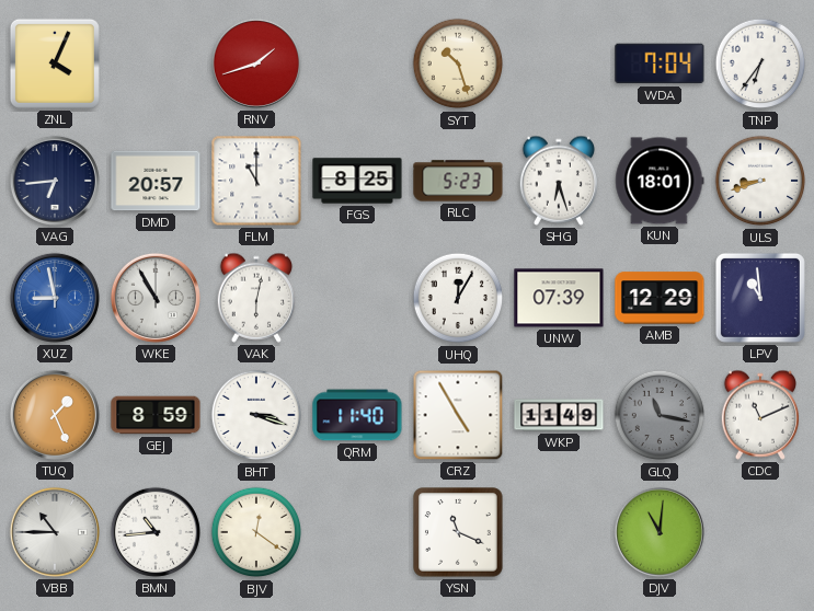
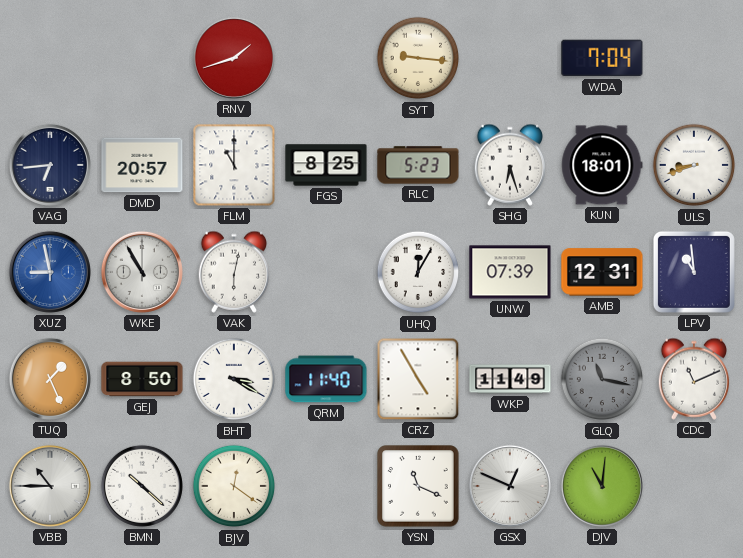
ZNL: 4:04 -> none
SYT: 10:27 -> 9:16
TNP: 6:36 -> none
AMB: 12:29 -> 12:31
GEJ: 8:59 -> 8:50
BHT: 3:18 -> 3:20
BMN: 10:44 -> 10:22
GSX: none -> 12:49
